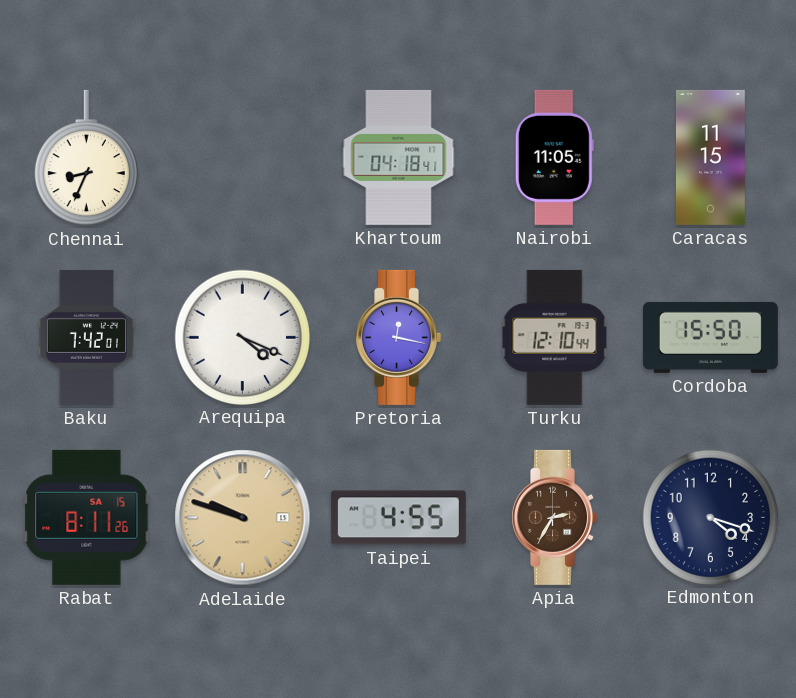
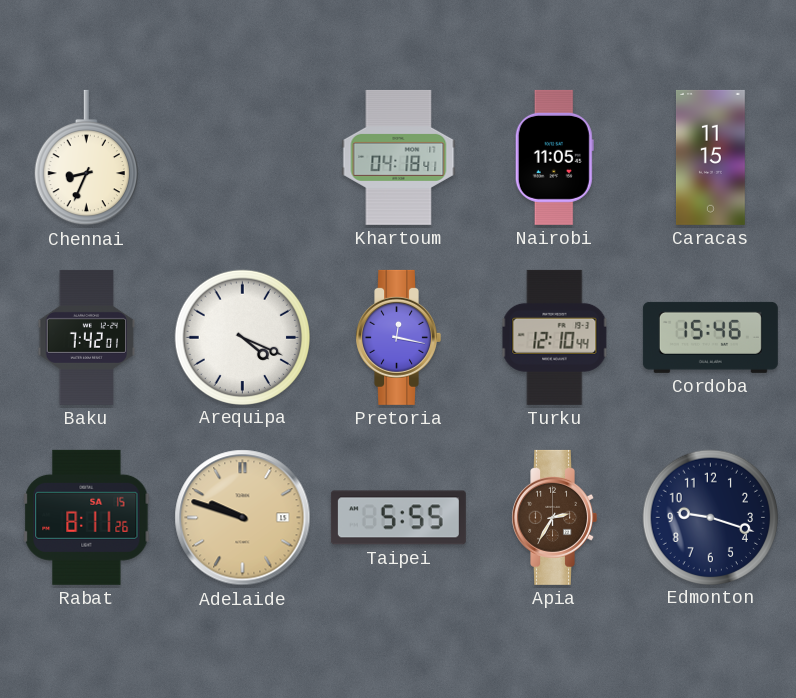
Cordoba: 15:50 -> 15:46
Taipei: 4:55 -> 5:55
Edmonton: 4:18 -> 9:18
